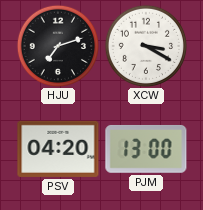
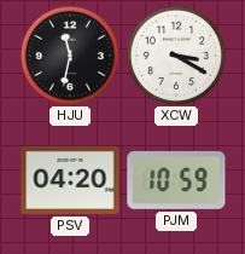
HJU: 7:12 -> 11:32
PJM: 13:00 -> 10:59
